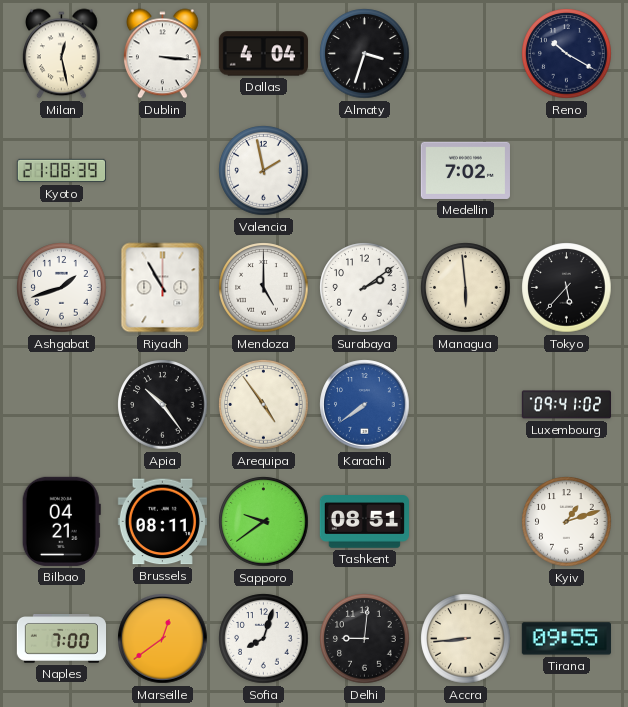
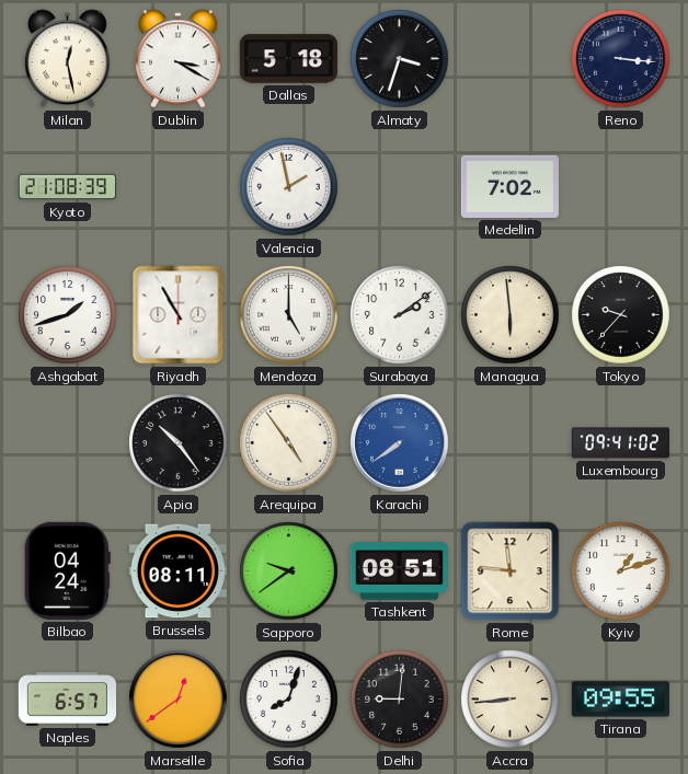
Dublin: 3:16 -> 3:20
Dallas: 4:04 -> 5:18
Reno: 10:20 -> 3:16
Tokyo: 5:37 -> 9:37
Bilbao: 04:21 -> 04:24
Rome: none -> 11:46
Naples: 7:00 -> 6:57
